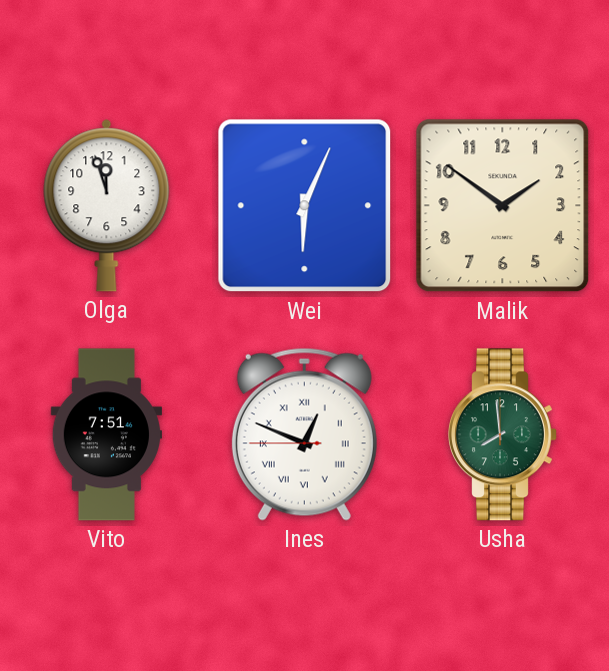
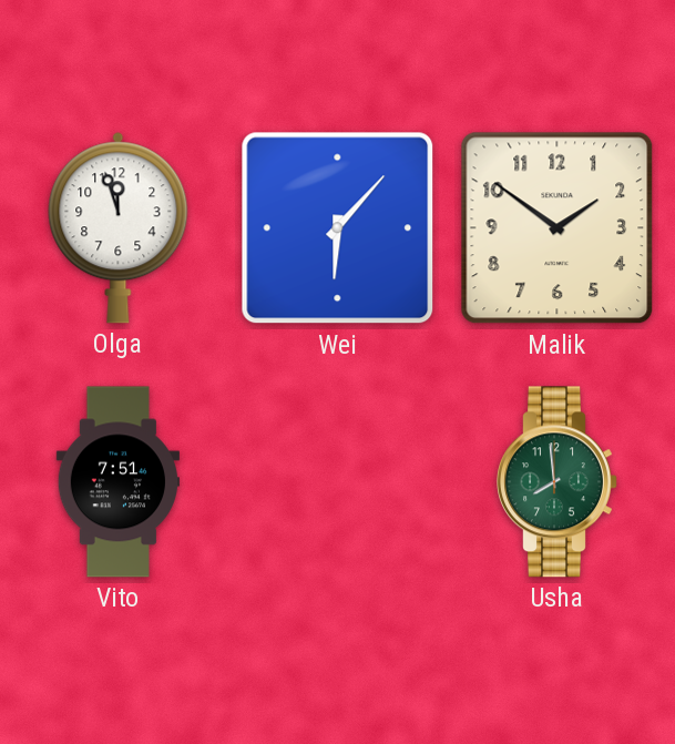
Wei: 6:04 -> 6:07
Ines: 12:48 -> none
